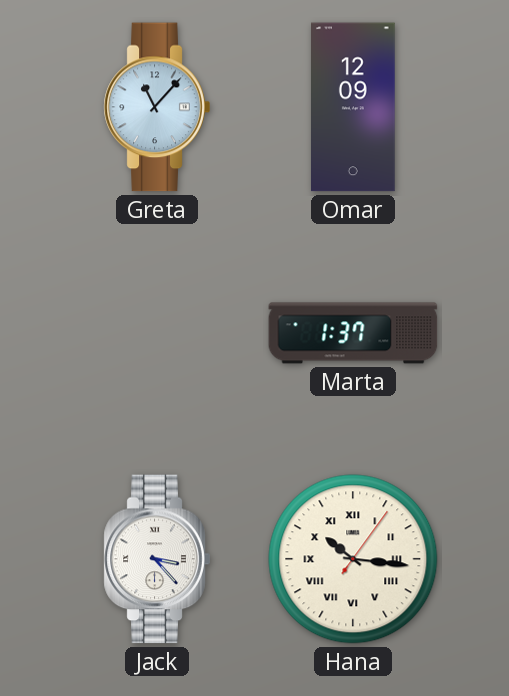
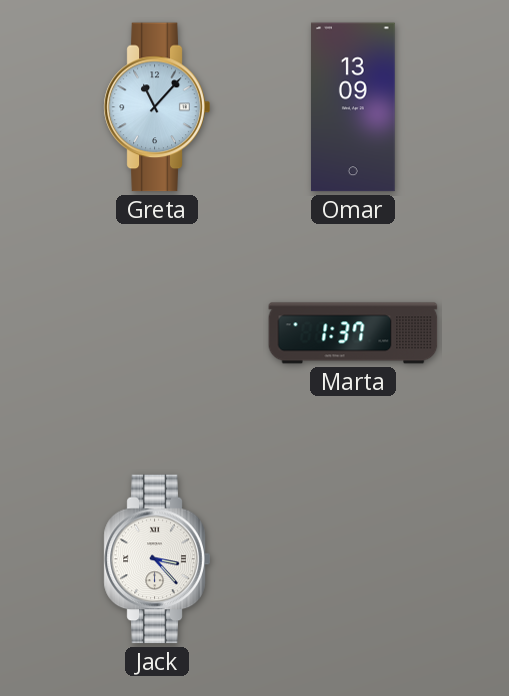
Omar: 12:09 -> 13:09
Hana: 10:16 -> none
